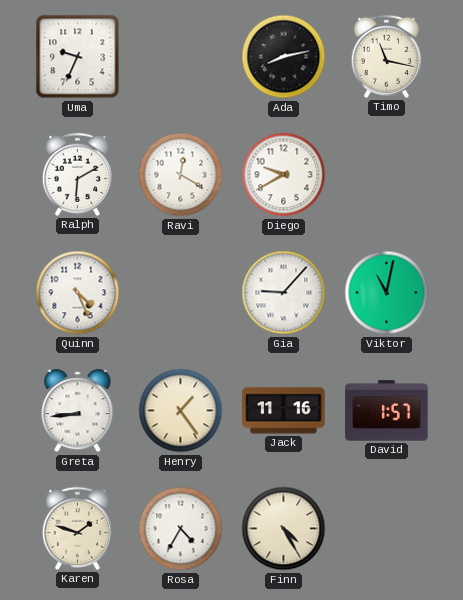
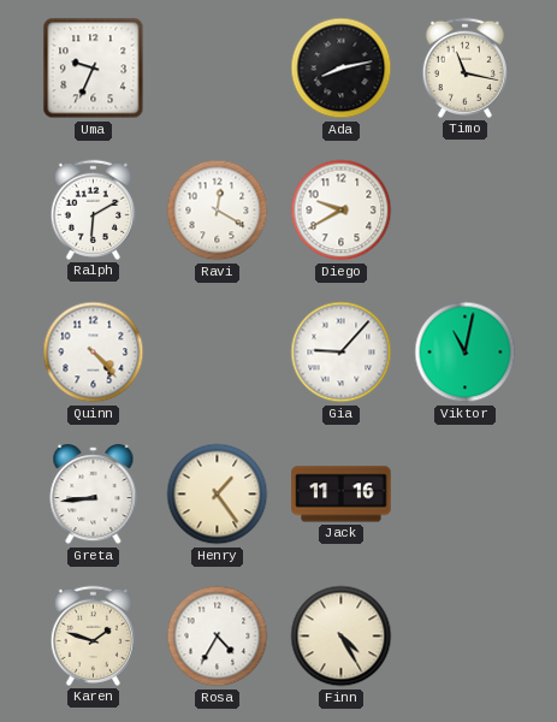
Quinn: 4:26 -> 4:23
David: 1:57 -> none
